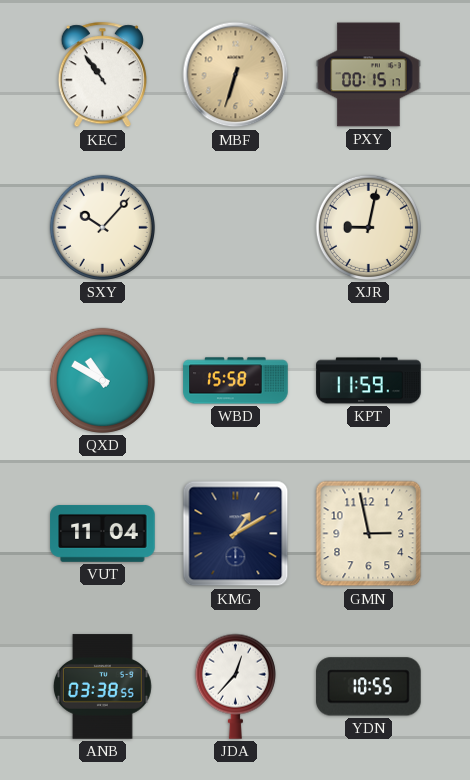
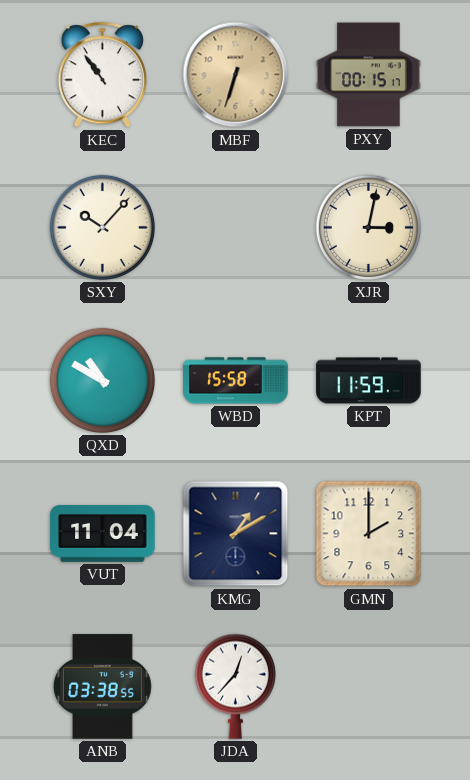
XJR: 9:02 -> 3:02
GMN: 2:58 -> 2:00
YDN: 10:55 -> none
